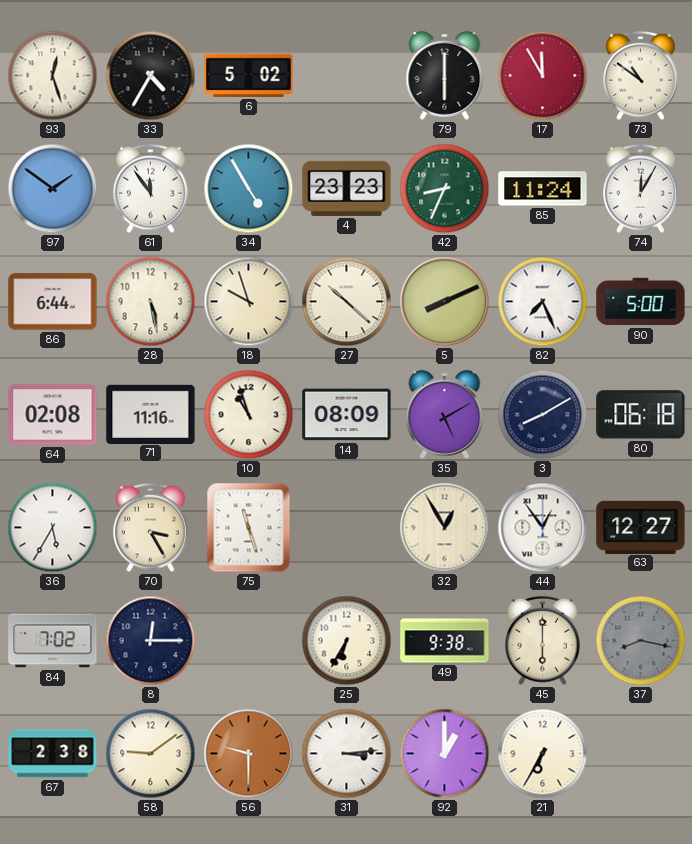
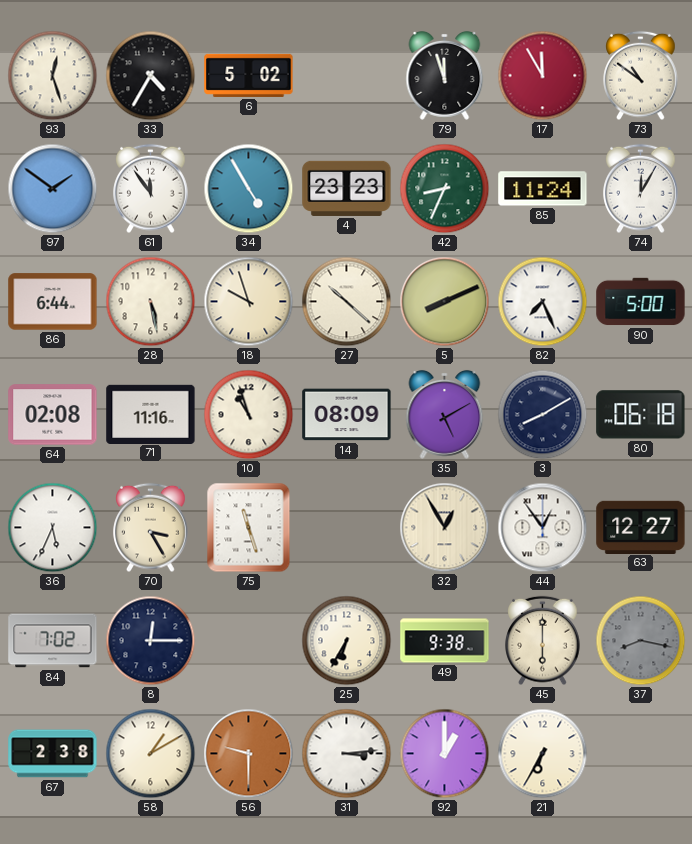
79: 6:00 -> 11:57
36: 5:35 -> 5:34
58: 9:09 -> 1:10
